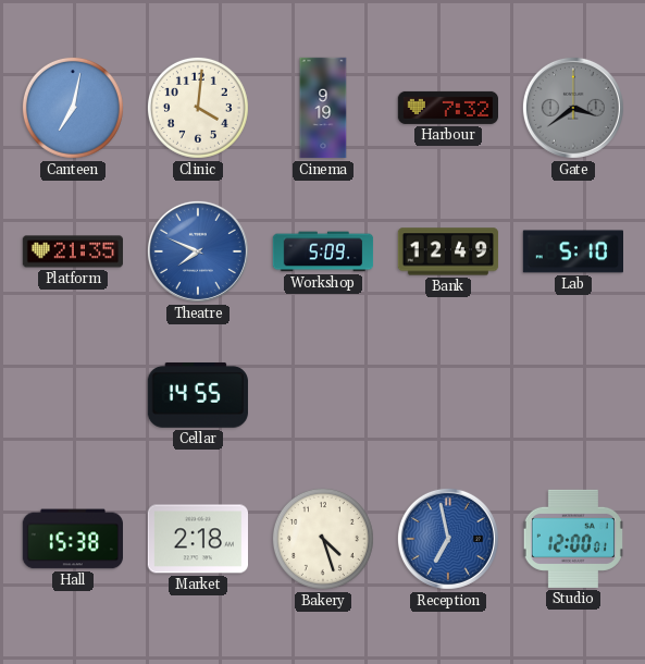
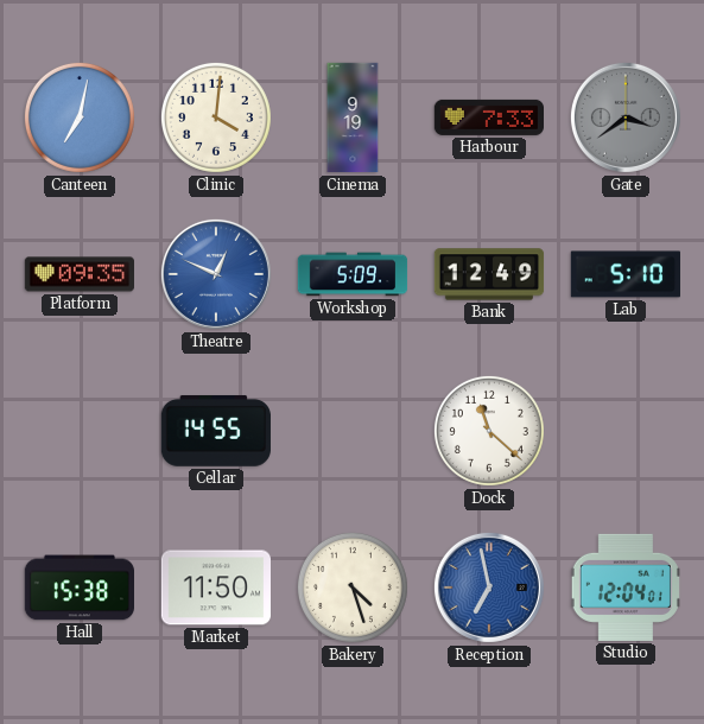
Harbour: 7:32 -> 7:33
Platform: 21:35 -> 09:35
Theatre: 7:49 -> 12:49
Dock: none -> 11:22
Market: 2:18 -> 11:50
Studio: 12:00 -> 12:04
